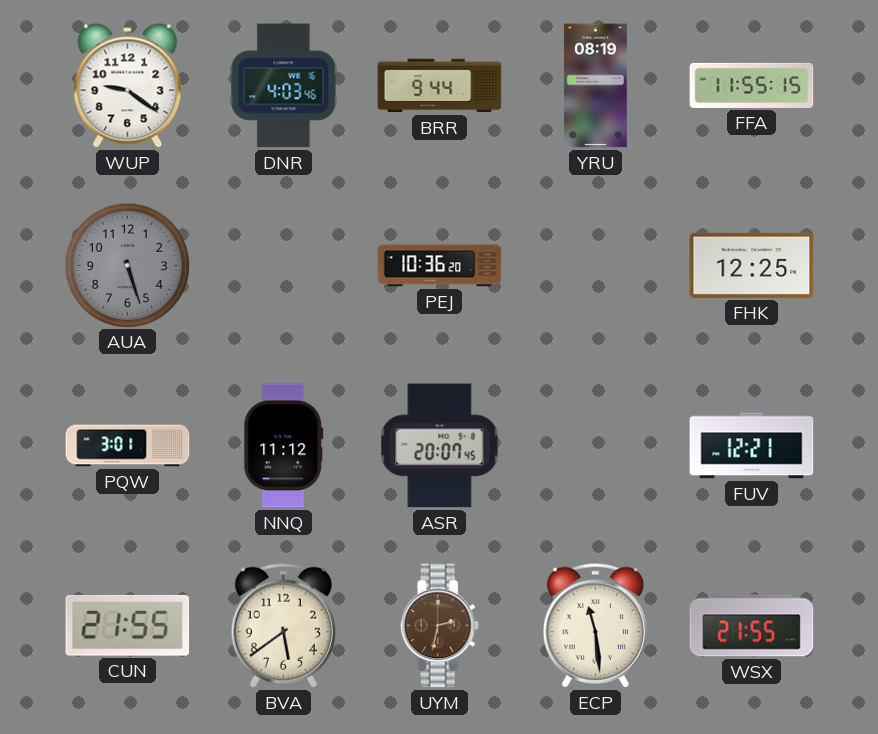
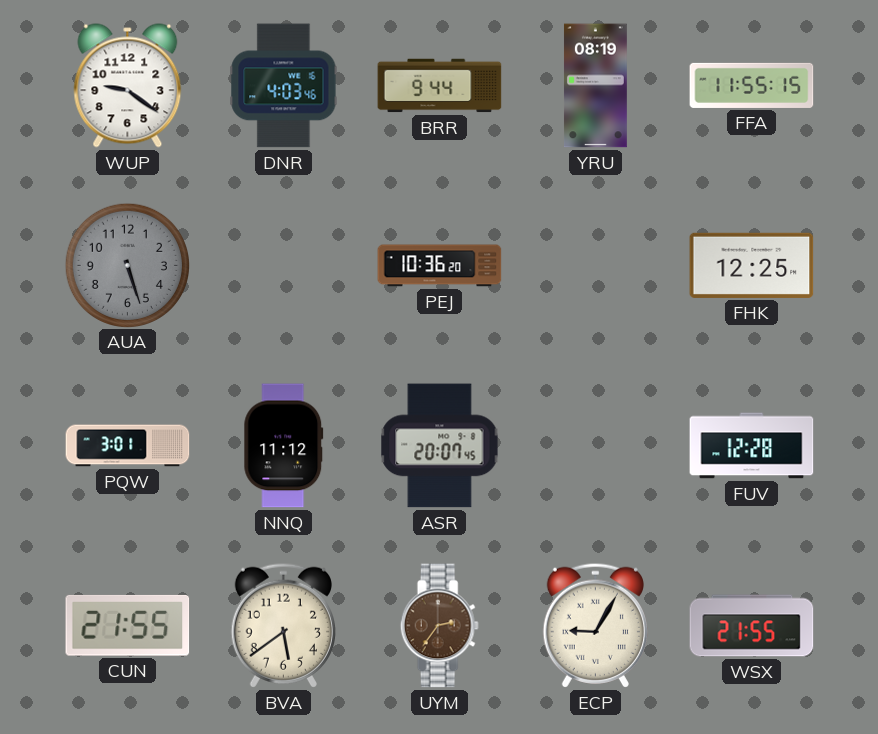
FUV: 12:21 -> 12:28
UYM: 2:32 -> 2:36
ECP: 11:29 -> 9:05
